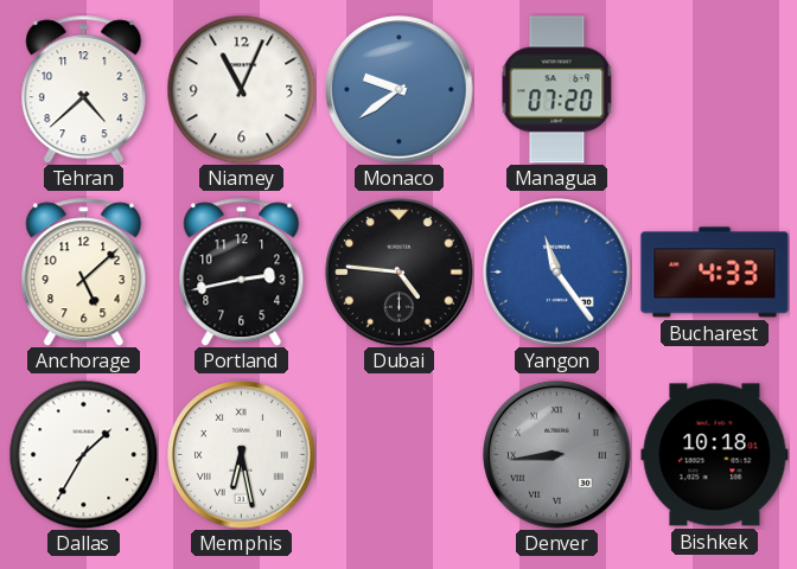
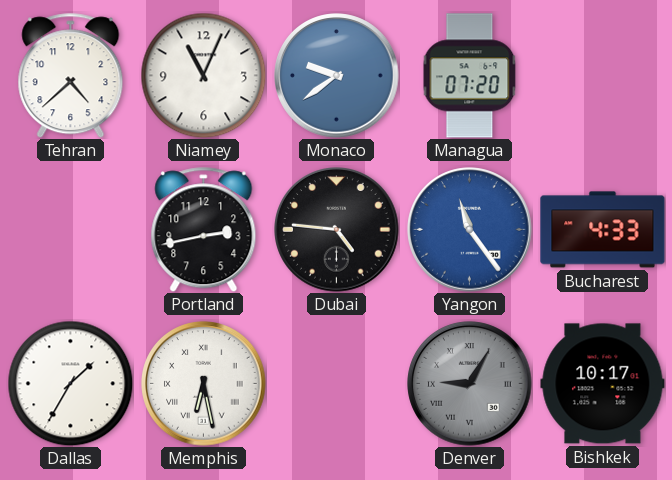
Anchorage: 5:08 -> none
Denver: 8:44 -> 9:05
Bishkek: 10:18 -> 10:17
